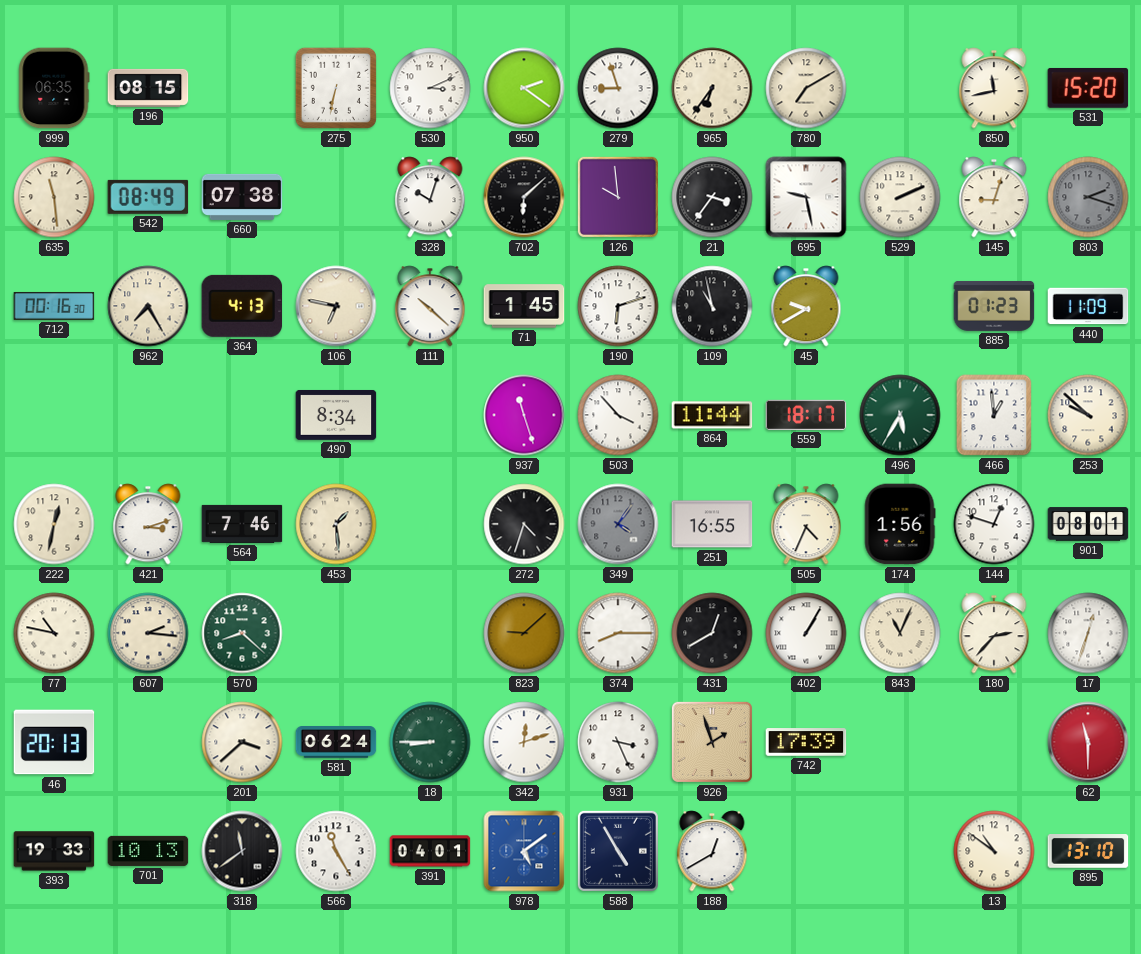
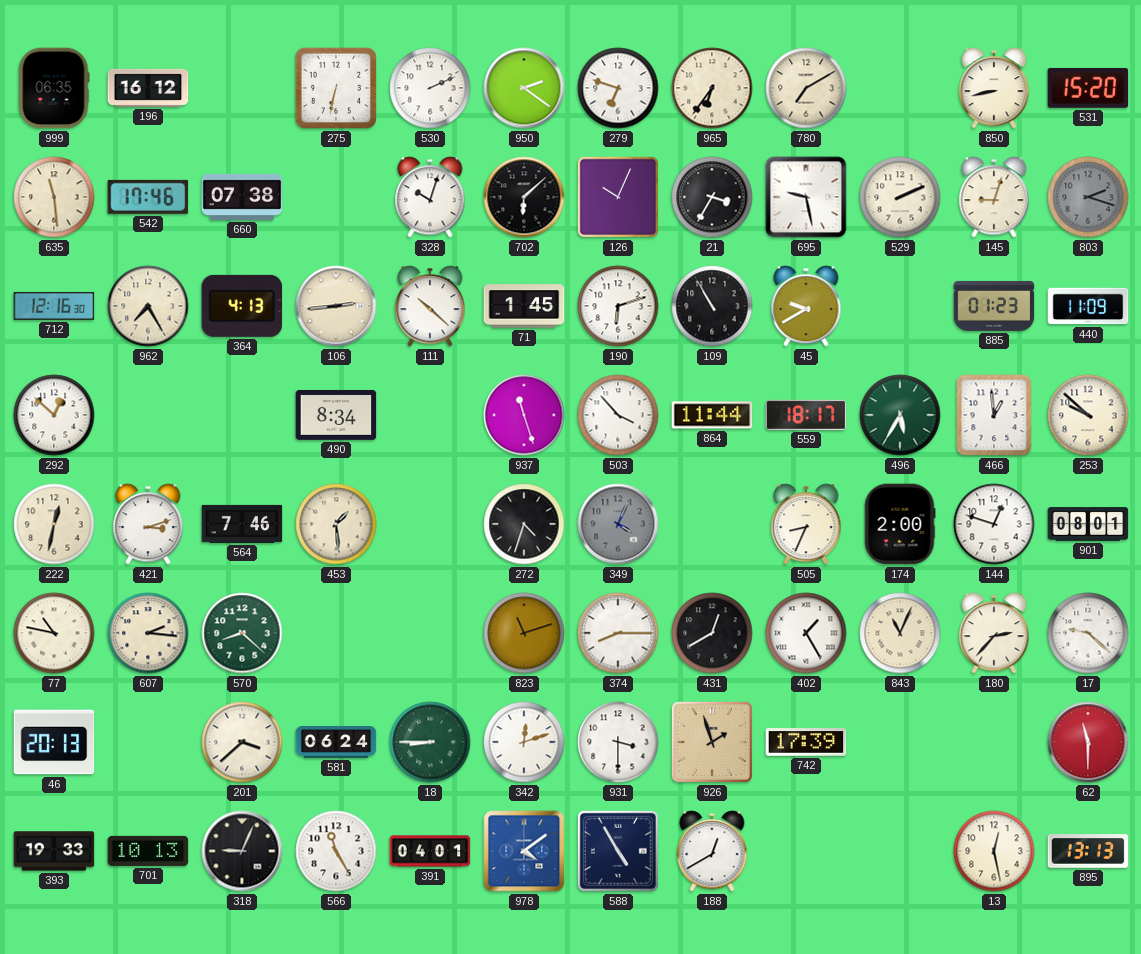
196: 08:15 -> 16:12
530: 3:11 -> 2:11
279: 8:57 -> 6:48
850: 11:43 -> 8:43
542: 08:49 -> 17:46
126: 9:59 -> 10:04
21: 3:36 -> 3:35
712: 00:16 -> 12:16
106: 6:47 -> 2:44
109: 10:58 -> 10:55
292: none -> 12:52
349: 4:06 -> 4:04
251: 16:55 -> none
505: 4:34 -> 8:34
174: 1:56 -> 2:00
823: 9:08 -> 11:12
402: 1:05 -> 1:25
17: 12:33 -> 9:22
931: 3:26 -> 3:30
318: 11:39 -> 9:04
978: 5:09 -> 4:09
13: 10:51 -> 12:28
895: 13:10 -> 13:13
